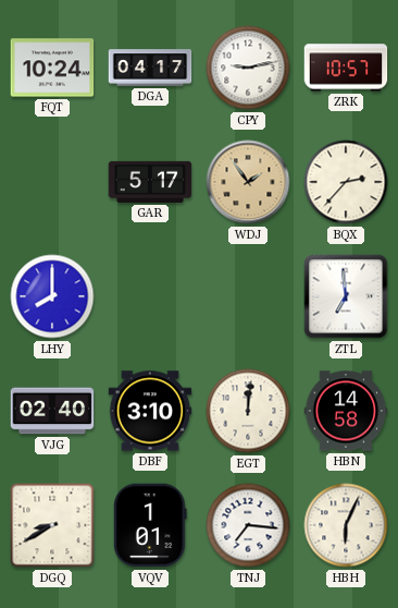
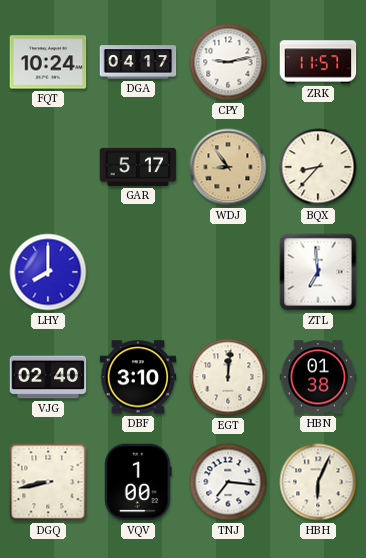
ZRK: 10:57 -> 11:57
WDJ: 1:54 -> 8:54
BQX: 2:37 -> 8:37
HBN: 14:58 -> 01:38
DGQ: 8:40 -> 8:43
VQV: 1:01 -> 1:00
